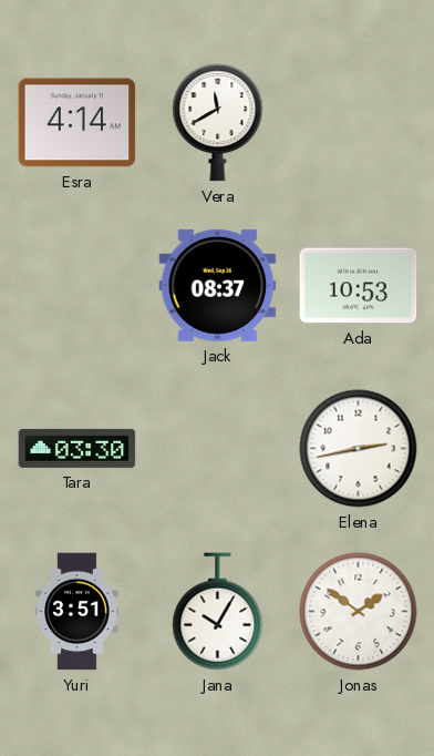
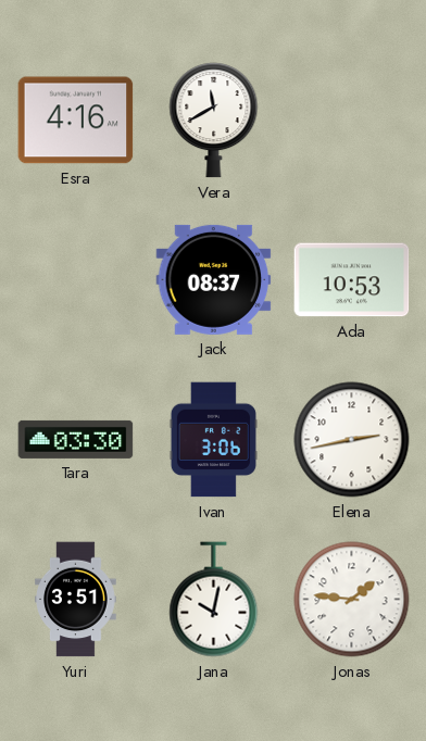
Esra: 4:14 -> 4:16
Ivan: none -> 3:06
Jana: 10:05 -> 10:02
Jonas: 1:51 -> 1:46
